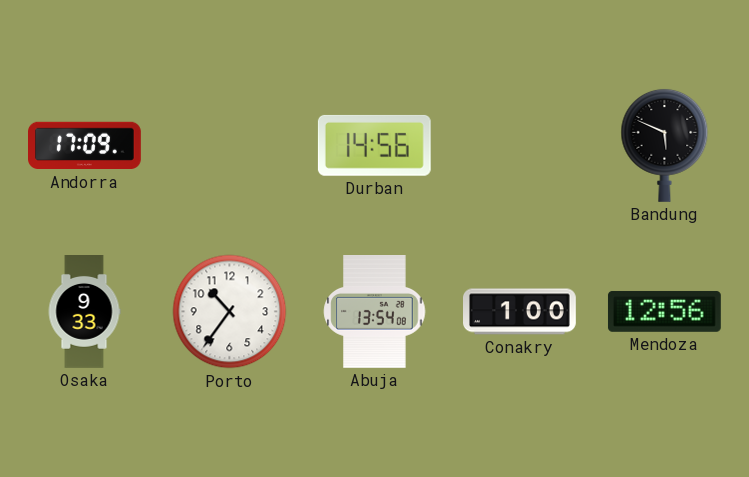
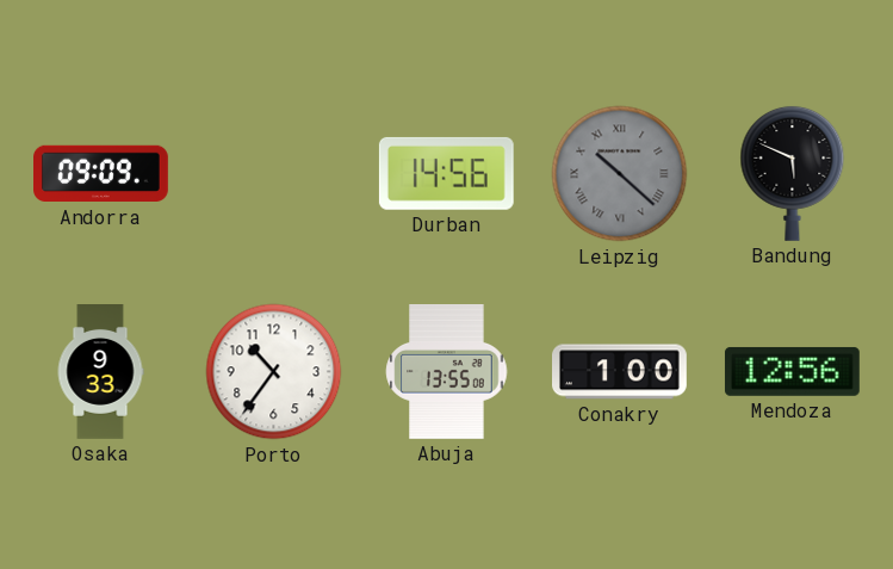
Andorra: 17:09 -> 09:09
Leipzig: none -> 10:22
Abuja: 13:54 -> 13:55
